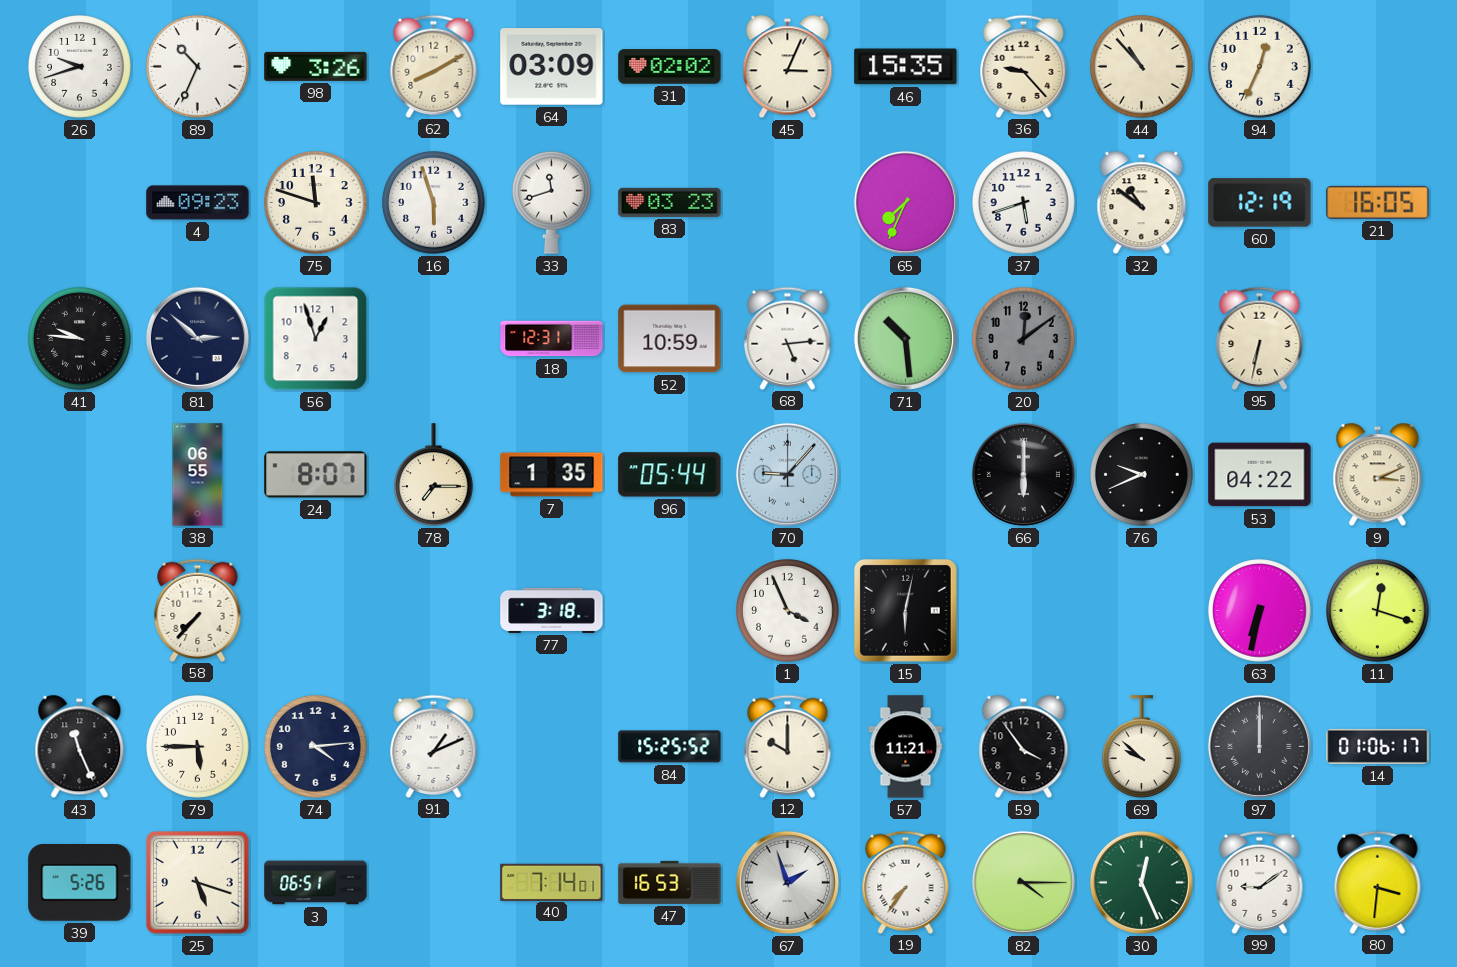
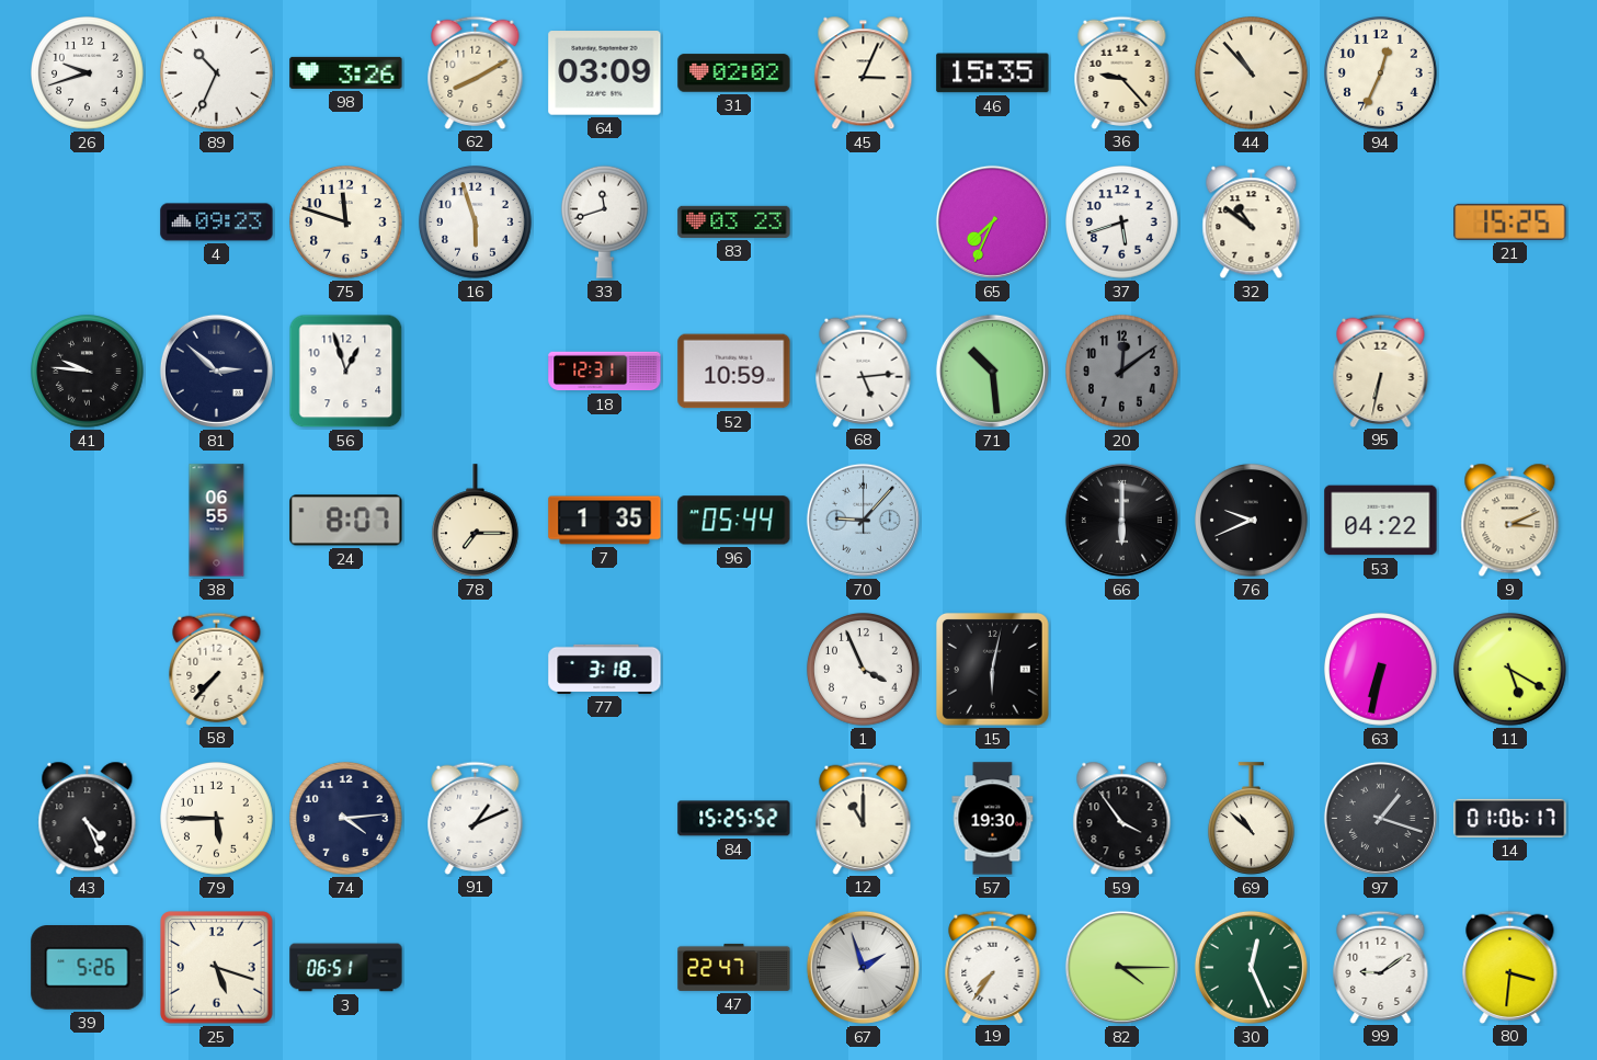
60: 12:19 -> none
21: 16:05 -> 15:25
11: 12:18 -> 5:20
43: 11:26 -> 4:26
12: 10:00 -> 11:00
57: 11:21 -> 19:30
69: 9:52 -> 10:52
97: 12:00 -> 1:18
40: 7:14 -> none
47: 16:53 -> 22:47
